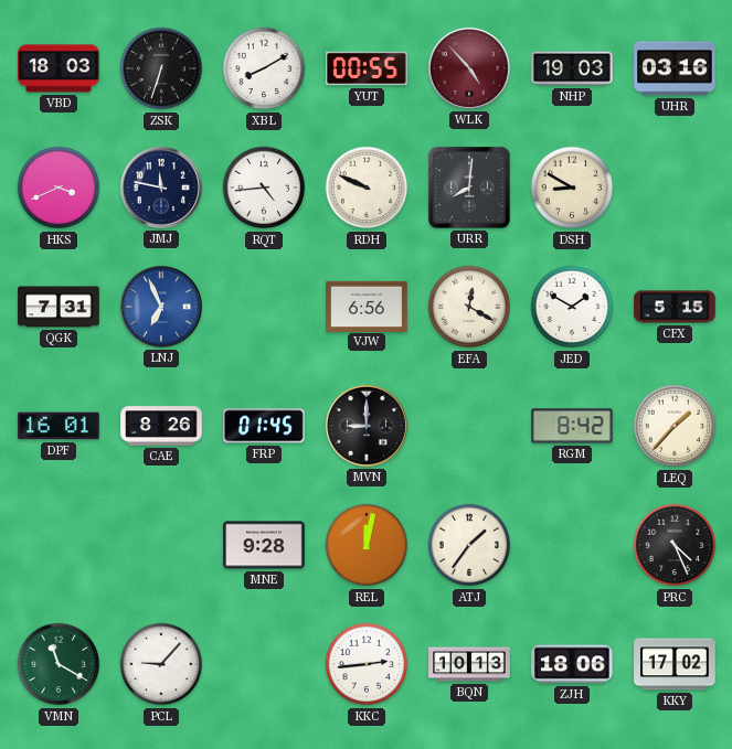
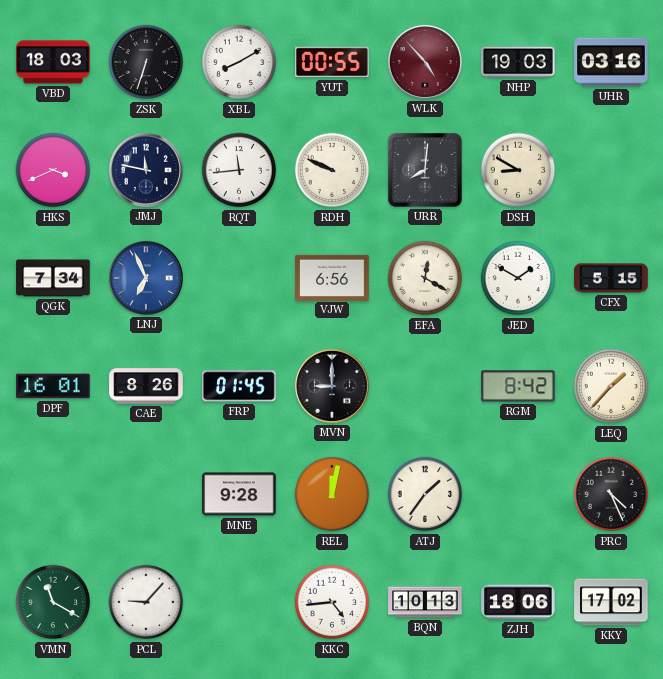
RQT: 4:44 -> 11:44
QGK: 7:31 -> 7:34
KKC: 2:44 -> 4:44
